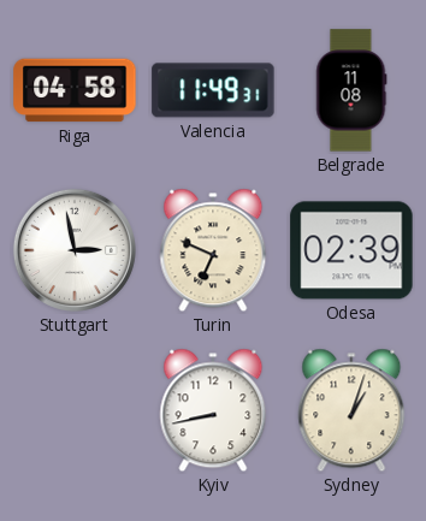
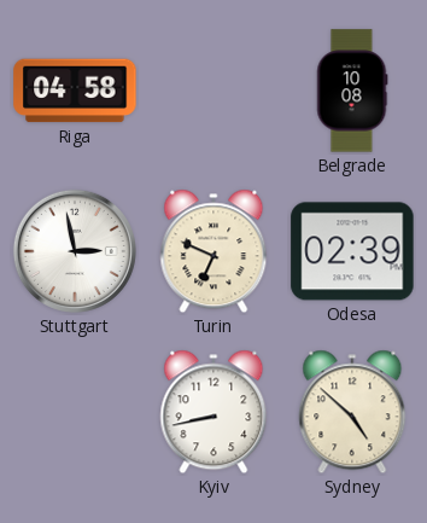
Valencia: 11:49 -> none
Belgrade: 11:08 -> 10:08
Sydney: 1:03 -> 4:52
